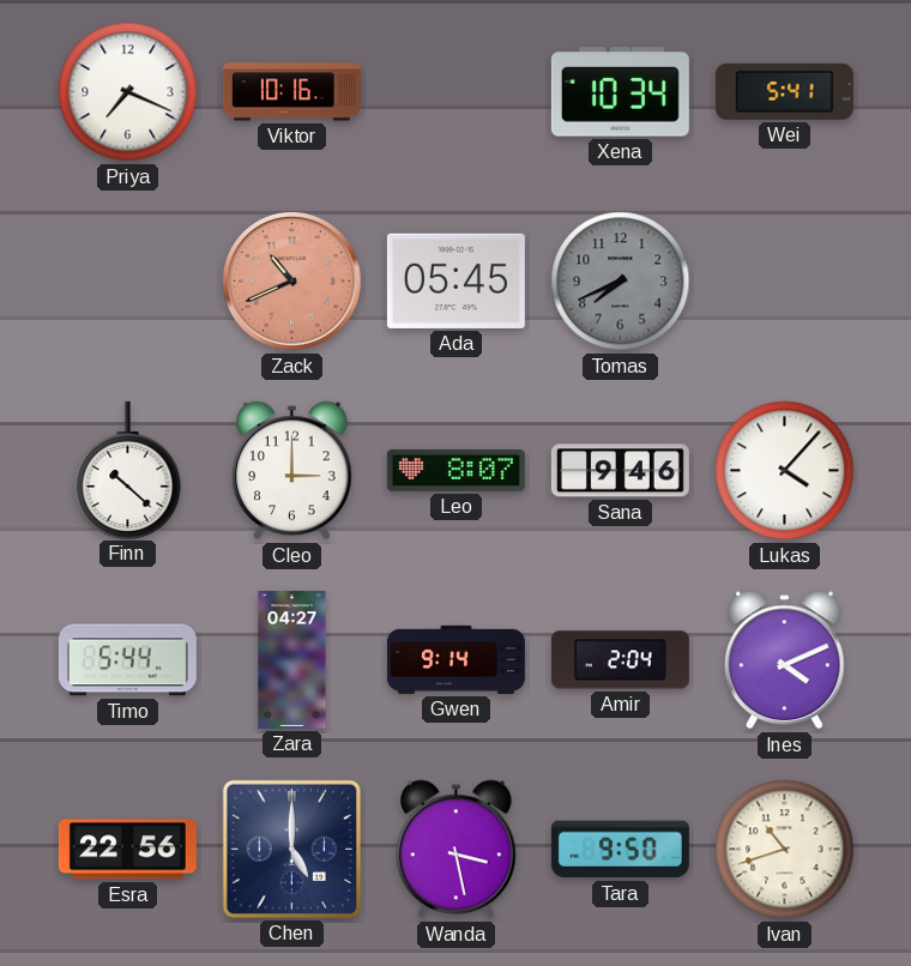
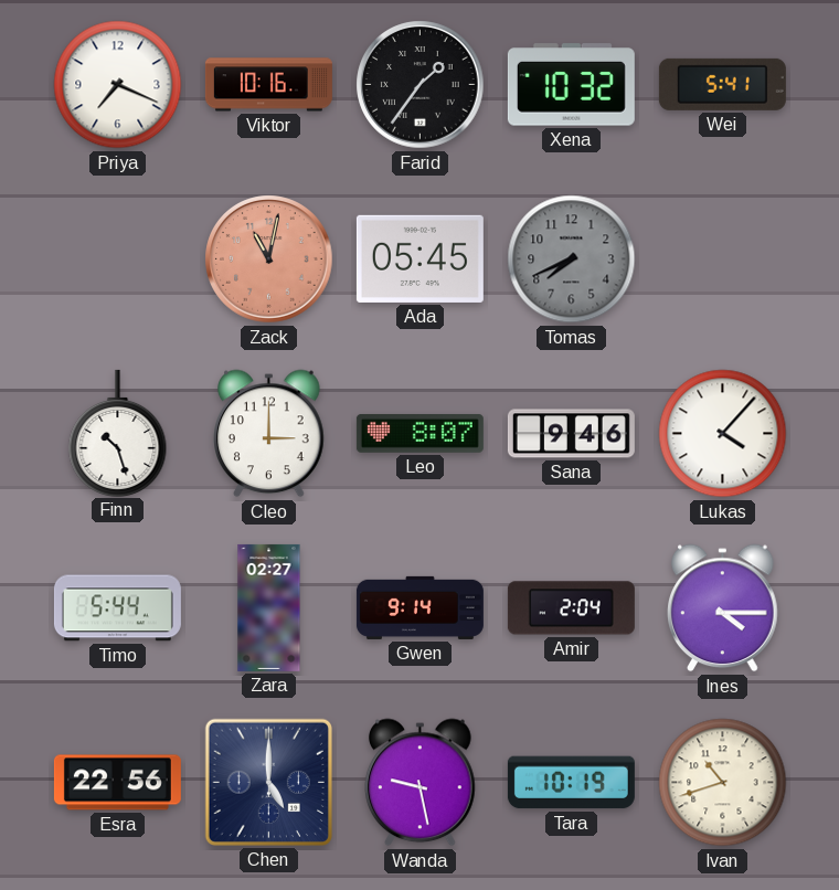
Farid: none -> 1:36
Xena: 10:34 -> 10:32
Zack: 10:41 -> 11:02
Finn: 10:22 -> 10:27
Zara: 04:27 -> 02:27
Ines: 4:11 -> 4:15
Wanda: 3:28 -> 9:28
Tara: 9:50 -> 10:19
